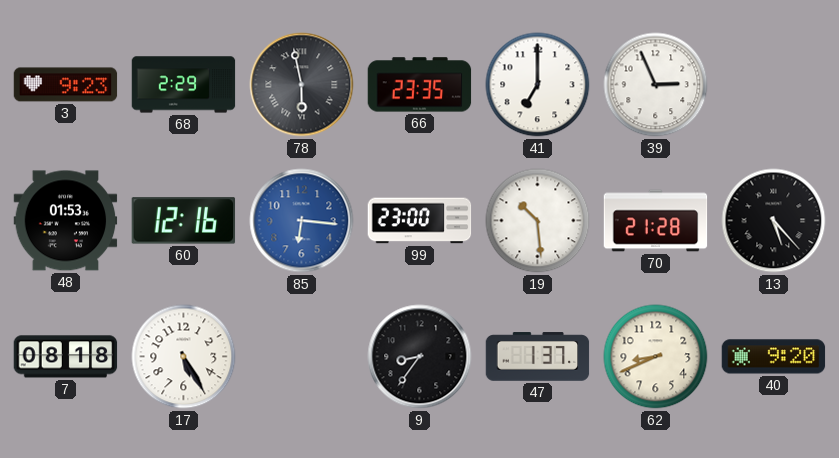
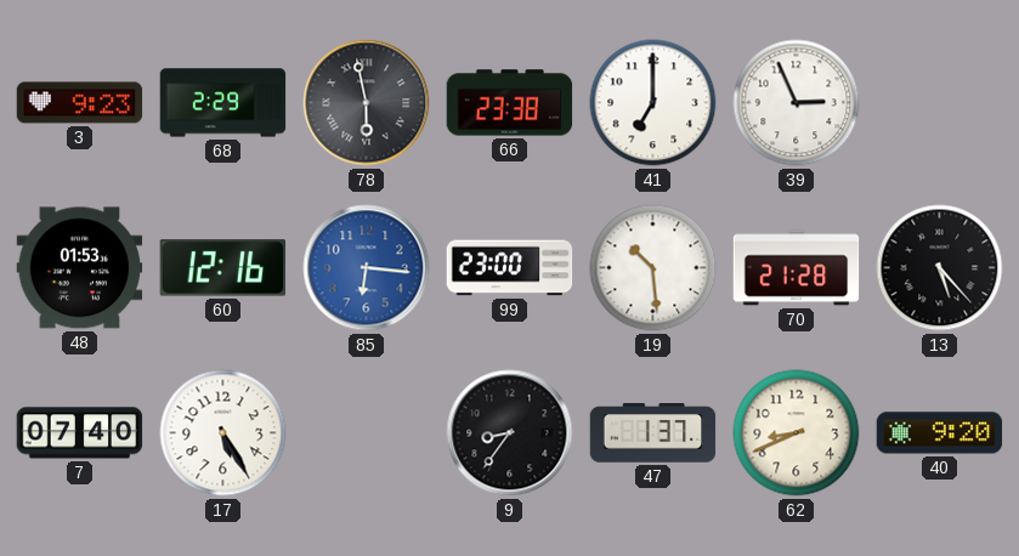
66: 23:35 -> 23:38
7: 08:18 -> 07:40
